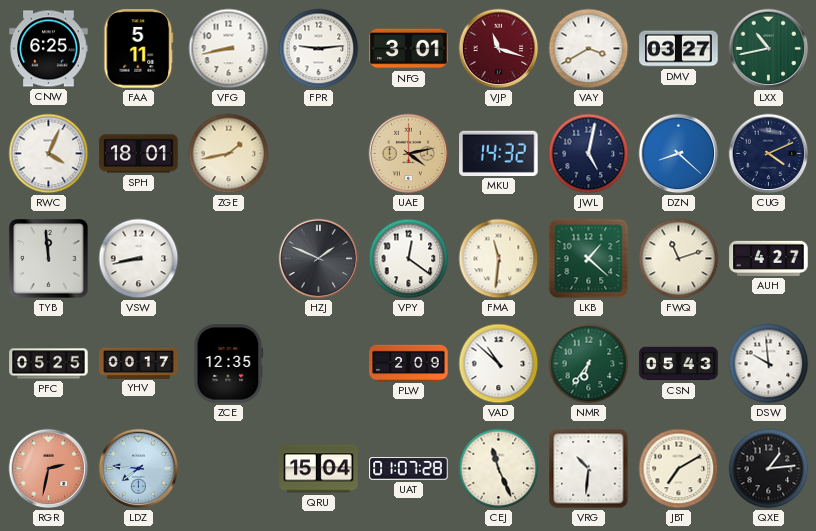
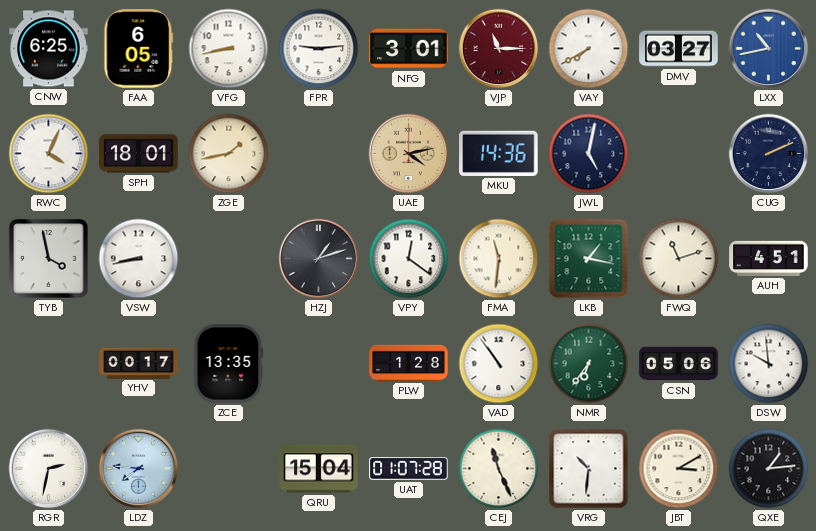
FAA: 5:11 -> 6:05
VJP: 11:18 -> 11:15
VAY: 3:40 -> 7:40
LXX dial: green -> blue
MKU: 14:32 -> 14:36
DZN: 8:22 -> none
CUG: 4:11 -> 2:11
TYB: 11:59 -> 3:58
HZJ: 1:49 -> 1:12
LKB: 1:22 -> 1:17
AUH: 4:27 -> 4:51
PFC: 05:25 -> none
ZCE: 12:35 -> 13:35
PLW: 2:09 -> 1:28
VAD: 10:52 -> 10:54
CSN: 05:43 -> 05:06
RGR dial: salmon -> white
JBT: 7:10 -> 3:10
